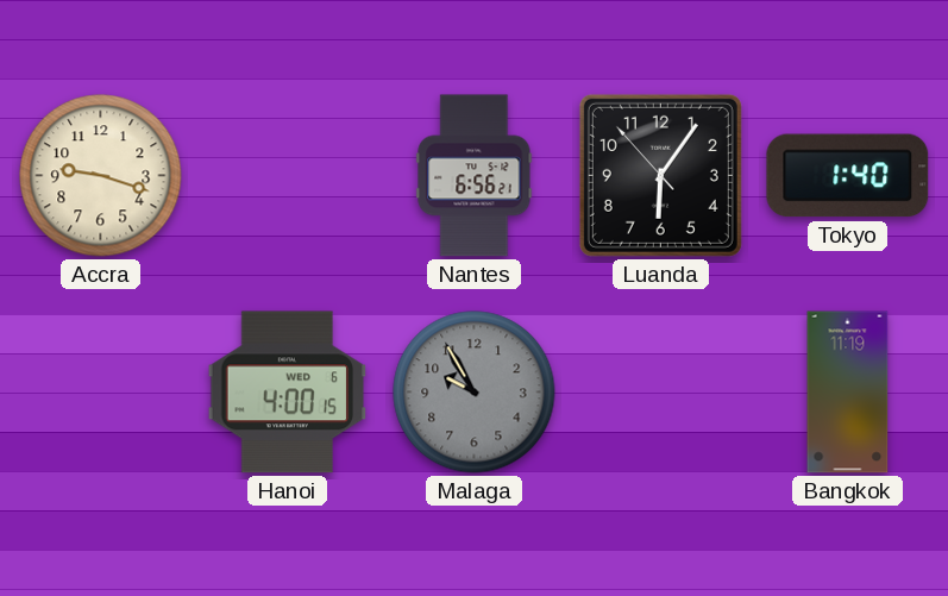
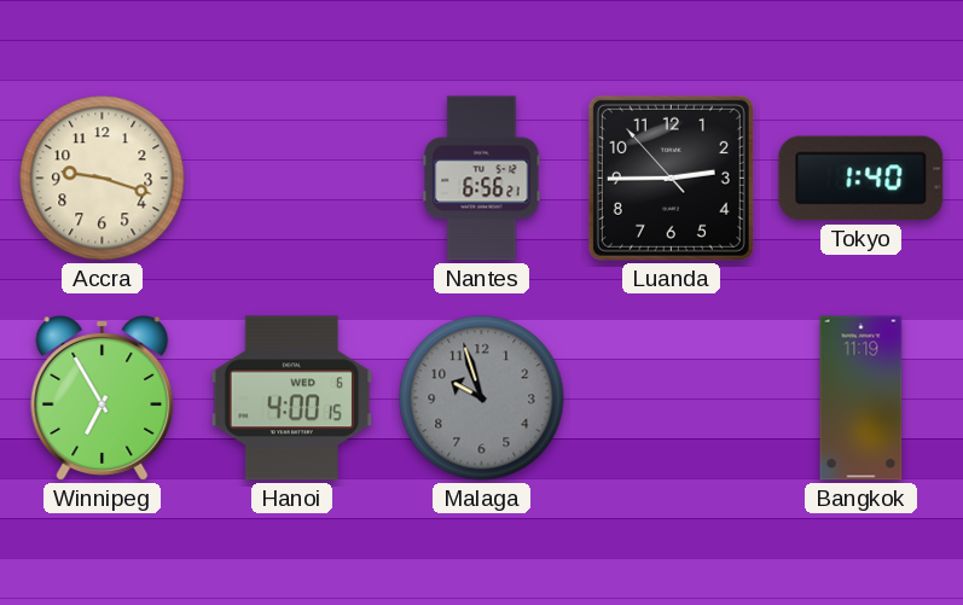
Luanda: 6:05 -> 2:44
Winnipeg: none -> 6:55
Malaga: 9:55 -> 9:57
